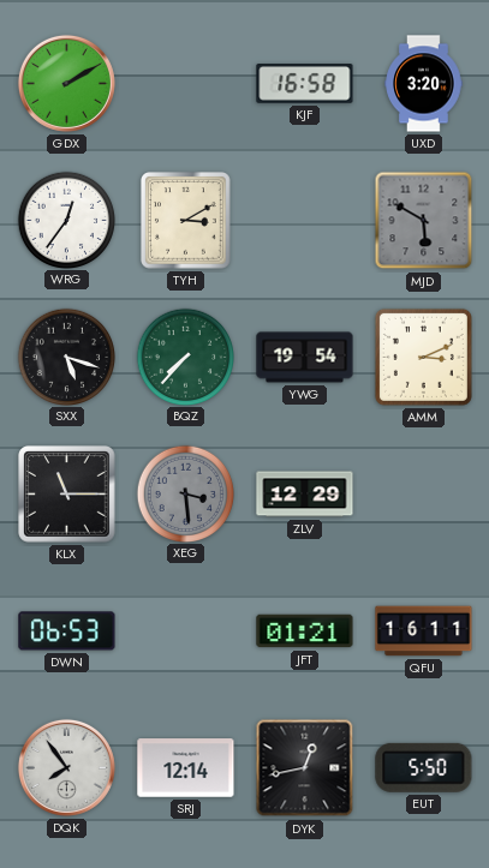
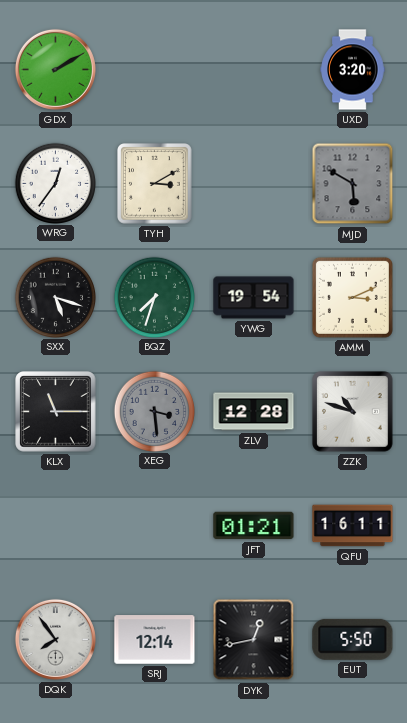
KJF: 16:58 -> none
BQZ: 7:37 -> 7:33
ZLV: 12:29 -> 12:28
ZZK: none -> 10:48
DWN: 06:53 -> none
